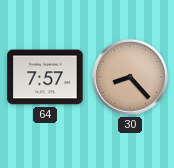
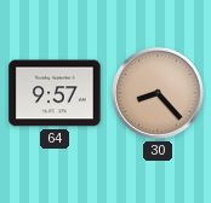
64: 7:57 -> 9:57
